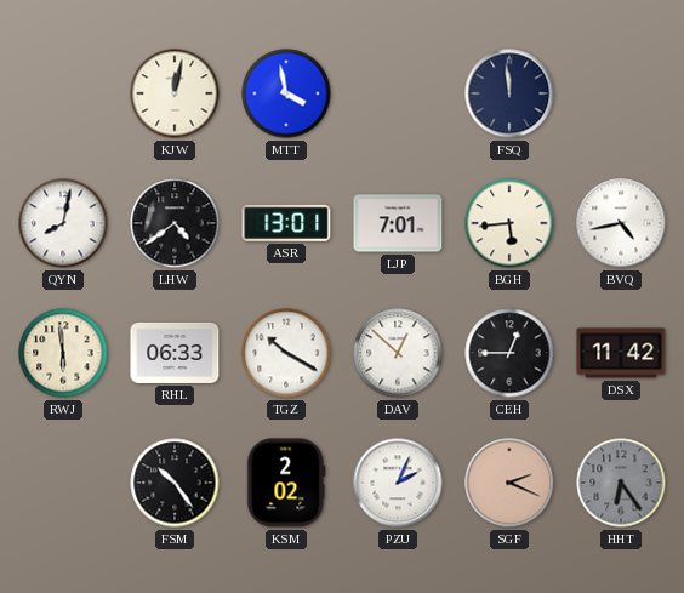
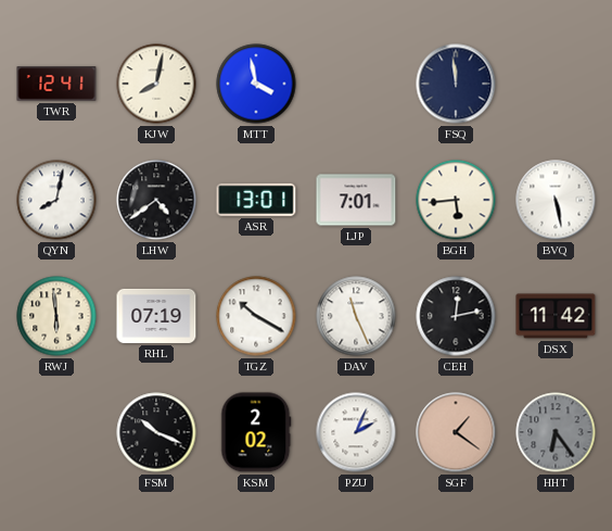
TWR: none -> 12:41
KJW: 12:02 -> 8:02
BVQ: 4:43 -> 5:28
RHL: 06:33 -> 07:19
DAV: 12:52 -> 11:26
CEH: 12:45 -> 12:13
FSM: 10:24 -> 10:19
SGF: 2:19 -> 1:21
